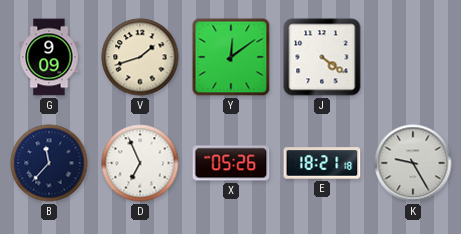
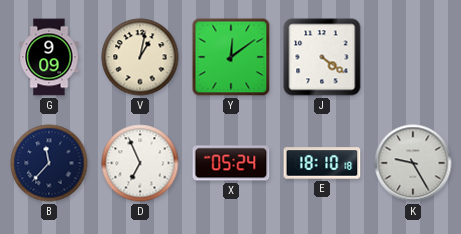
V: 1:42 -> 1:02
X: 05:26 -> 05:24
E: 18:21 -> 18:10
